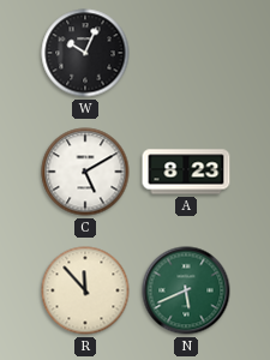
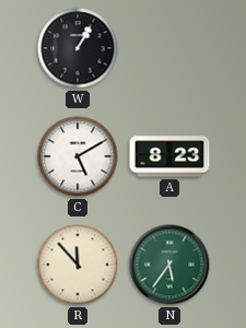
W: 10:04 -> 1:05
N: 5:41 -> 5:36
